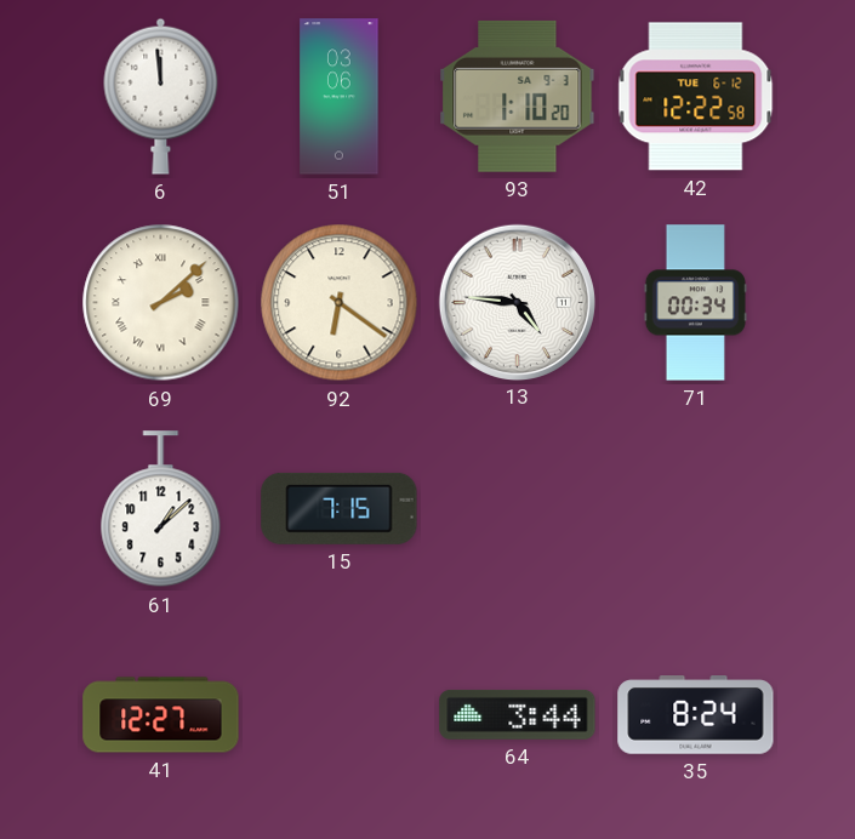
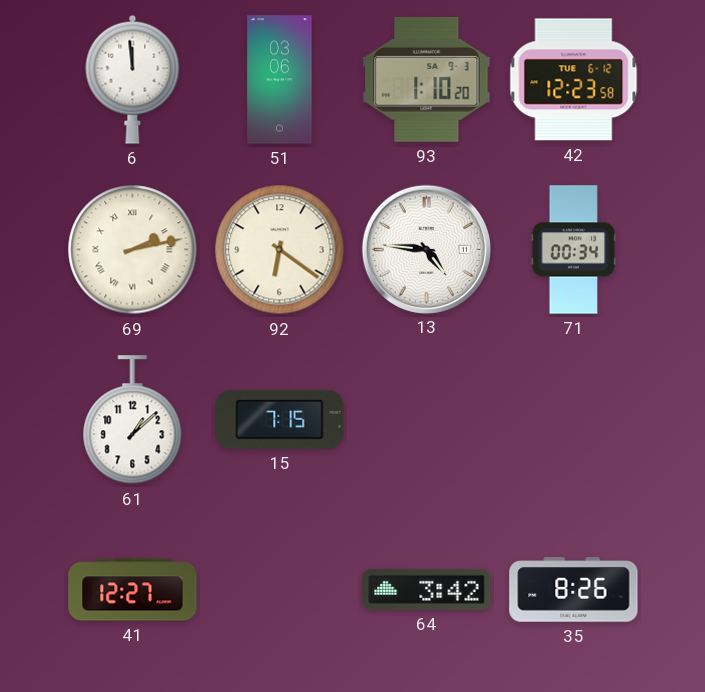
42: 12:22 -> 12:23
69: 2:08 -> 2:13
64: 3:44 -> 3:42
35: 8:24 -> 8:26
